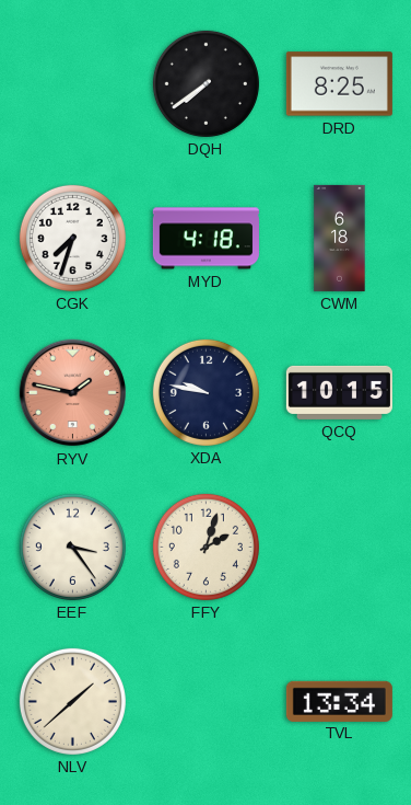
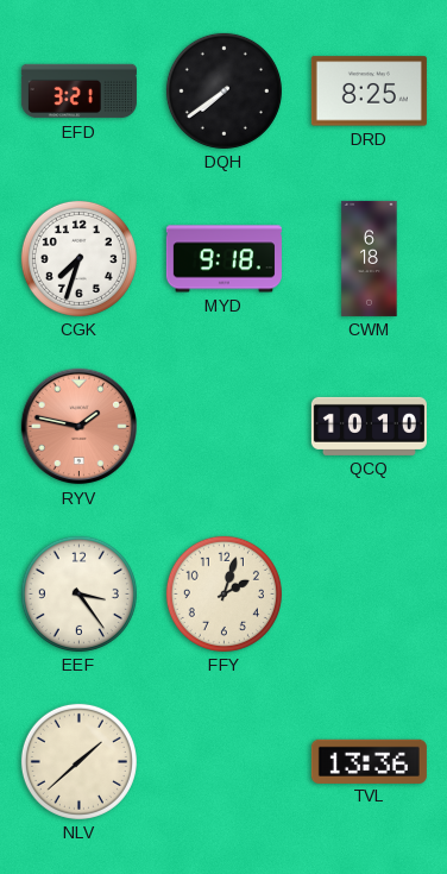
EFD: none -> 3:21
MYD: 4:18 -> 9:18
XDA: 9:47 -> none
QCQ: 10:15 -> 10:10
TVL: 13:34 -> 13:36
